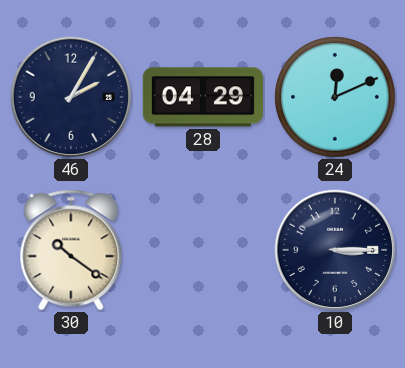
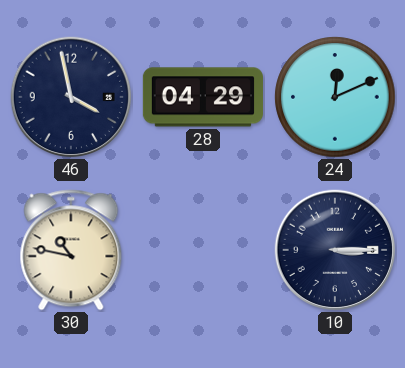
46: 2:05 -> 3:58
30: 10:21 -> 10:47
